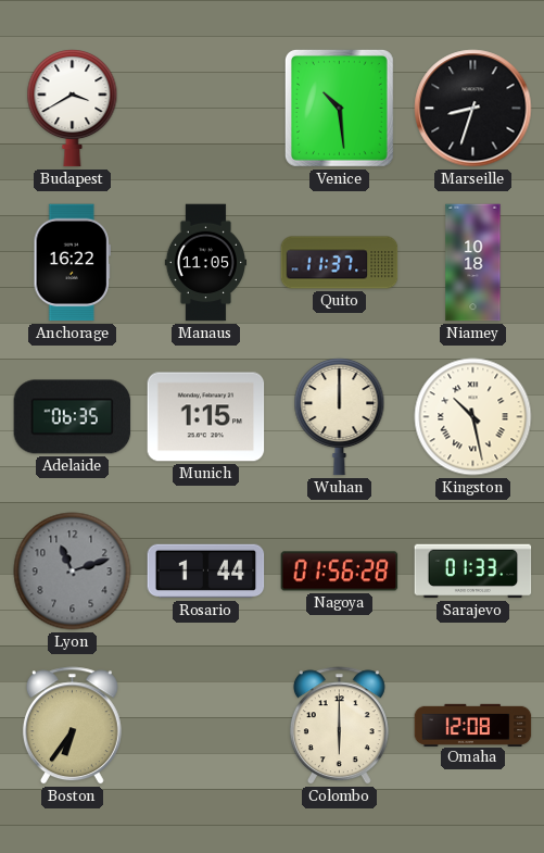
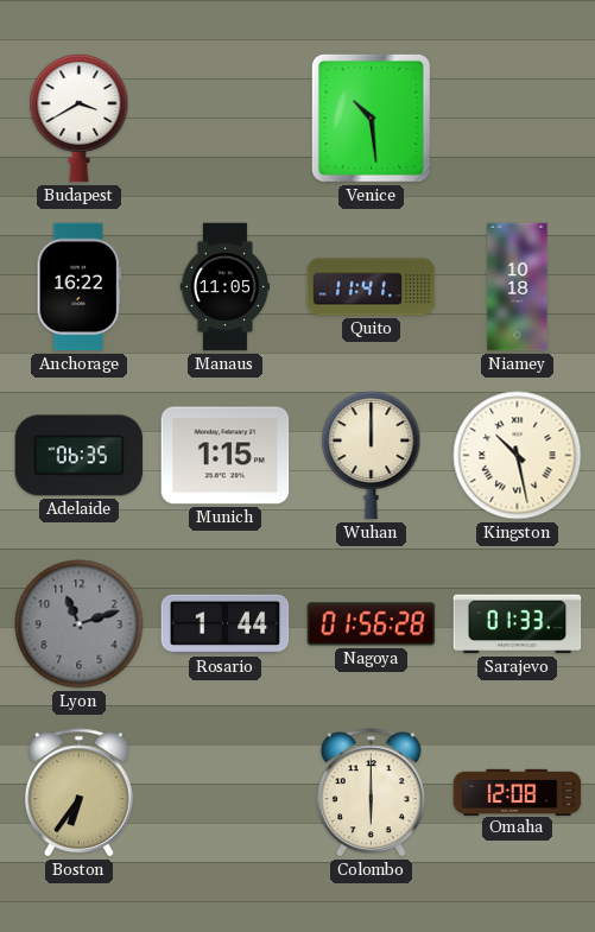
Marseille: 8:33 -> none
Quito: 11:37 -> 11:41
